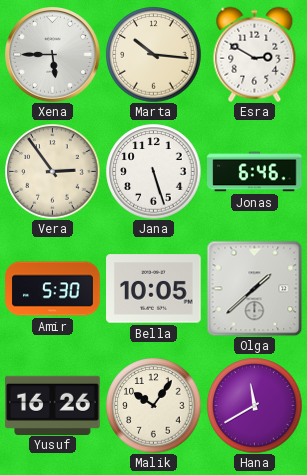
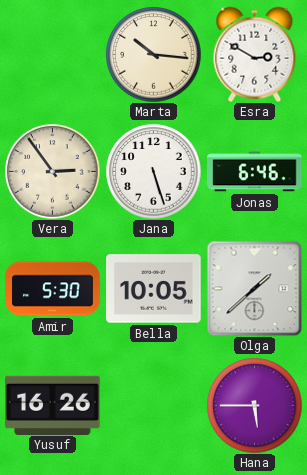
Xena: 5:45 -> none
Malik: 10:06 -> none
Hana: 11:40 -> 5:45
